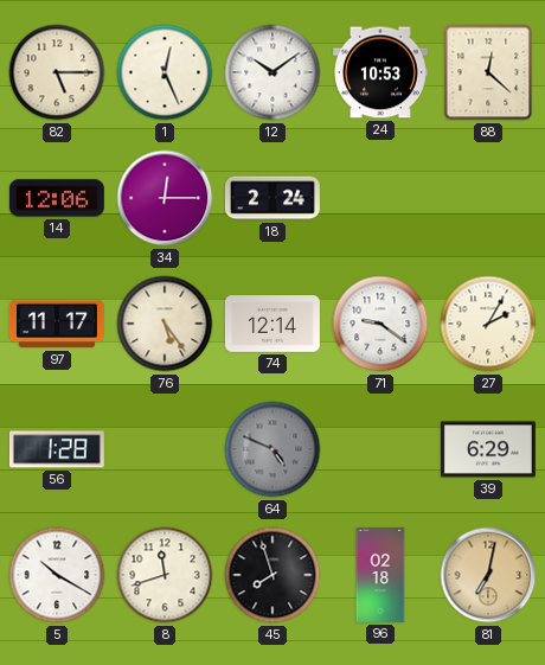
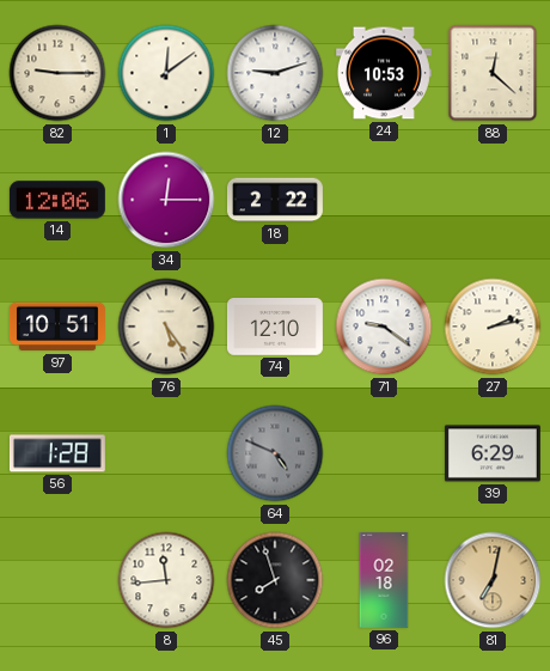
82: 5:15 -> 9:15
1: 12:26 -> 12:09
12: 10:09 -> 9:12
18: 2:24 -> 2:22
97: 11:17 -> 10:51
74: 12:14 -> 12:10
27: 2:05 -> 2:13
5: 10:20 -> none
8: 11:42 -> 11:44
